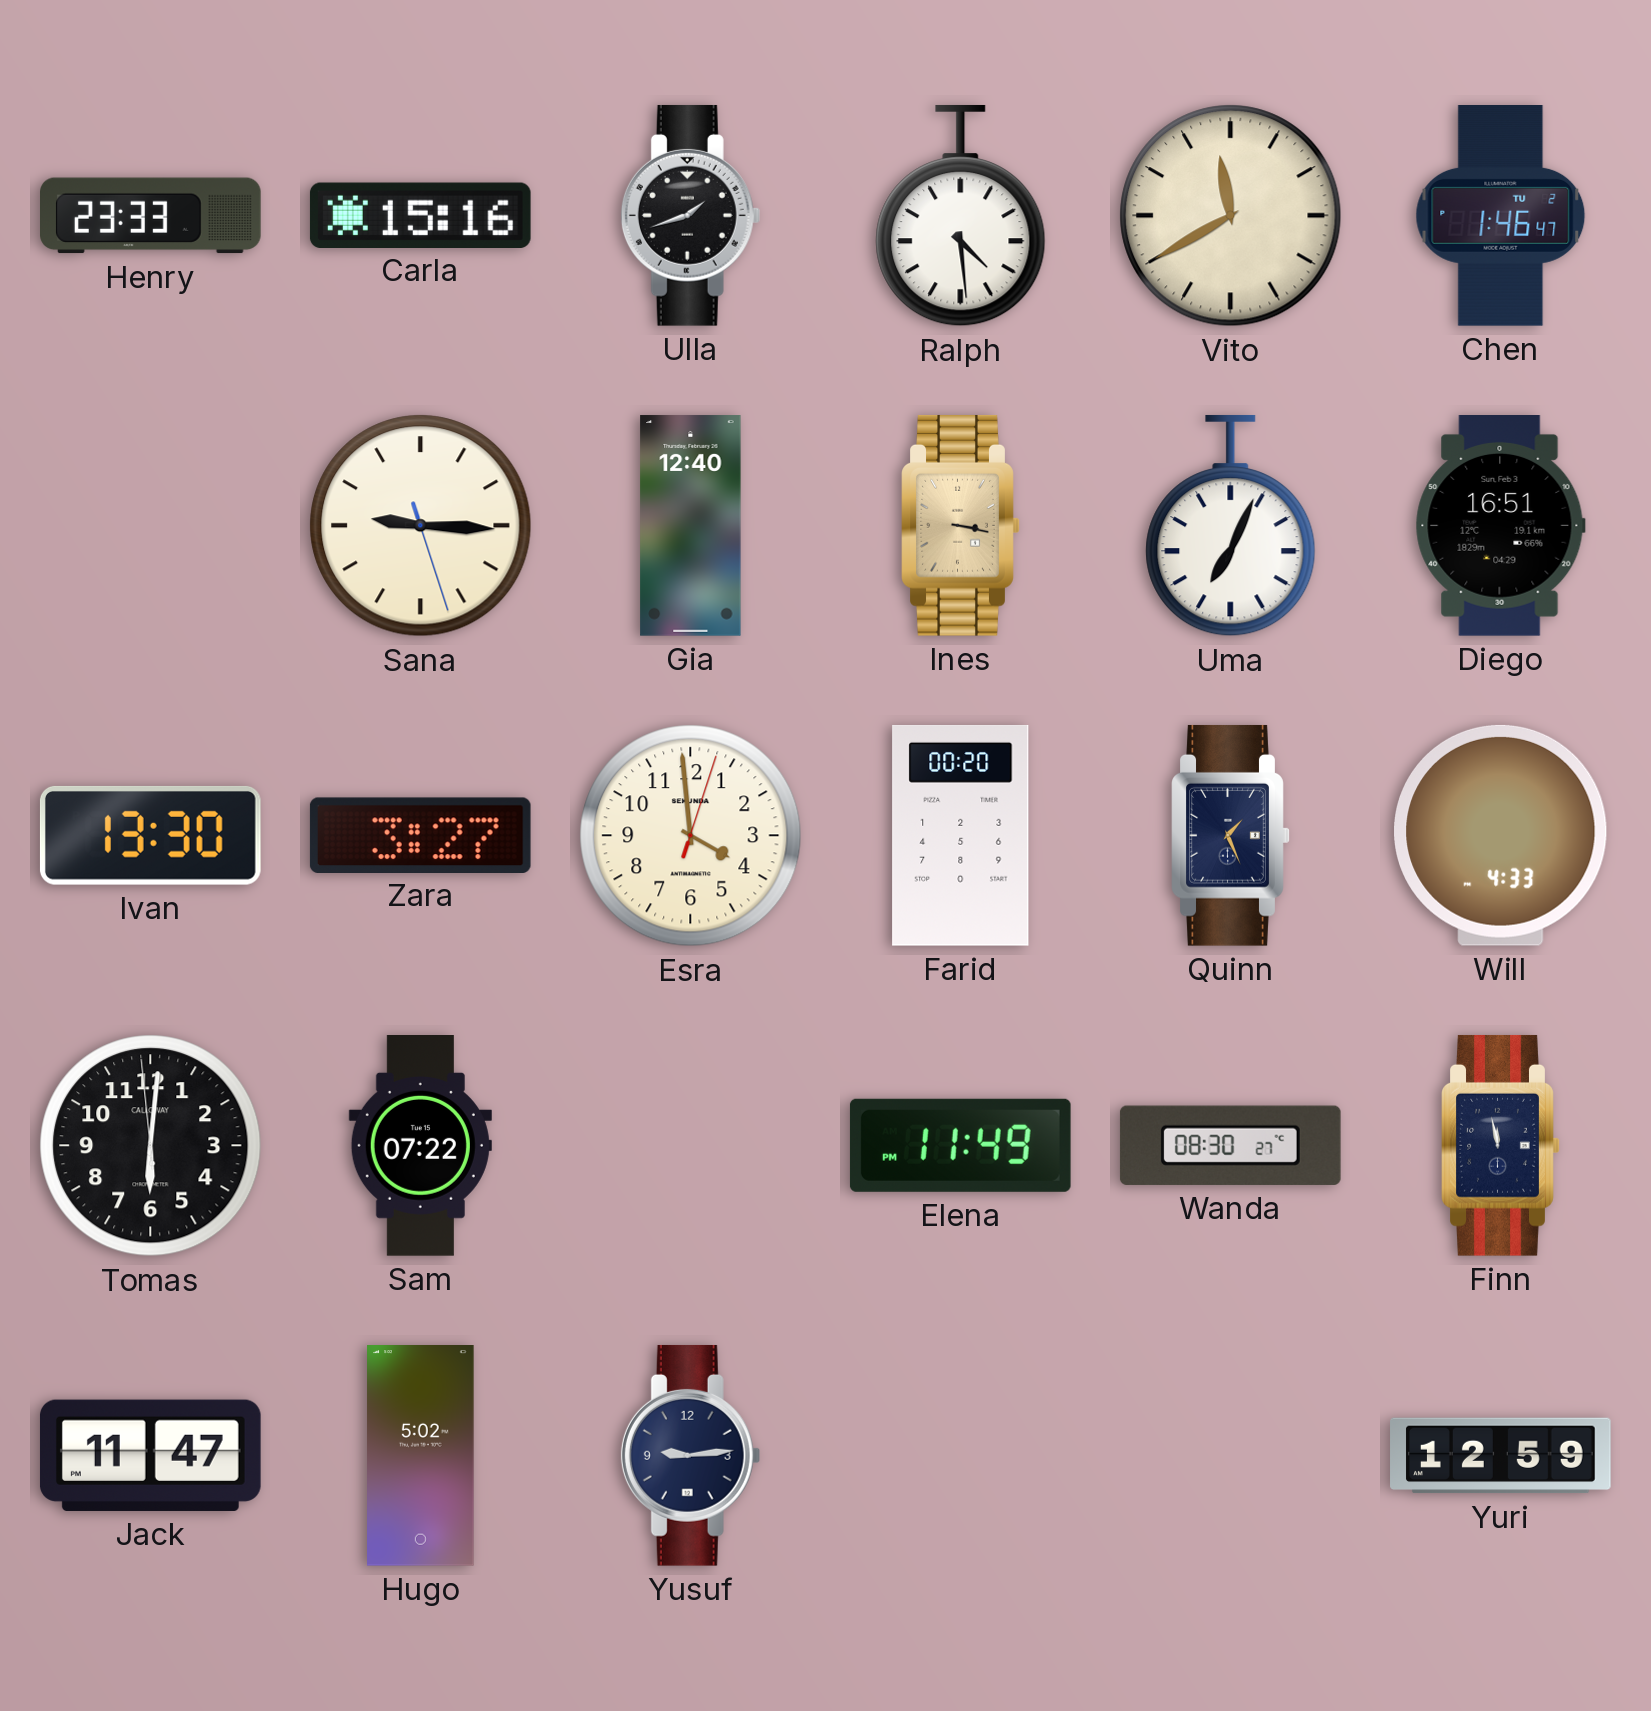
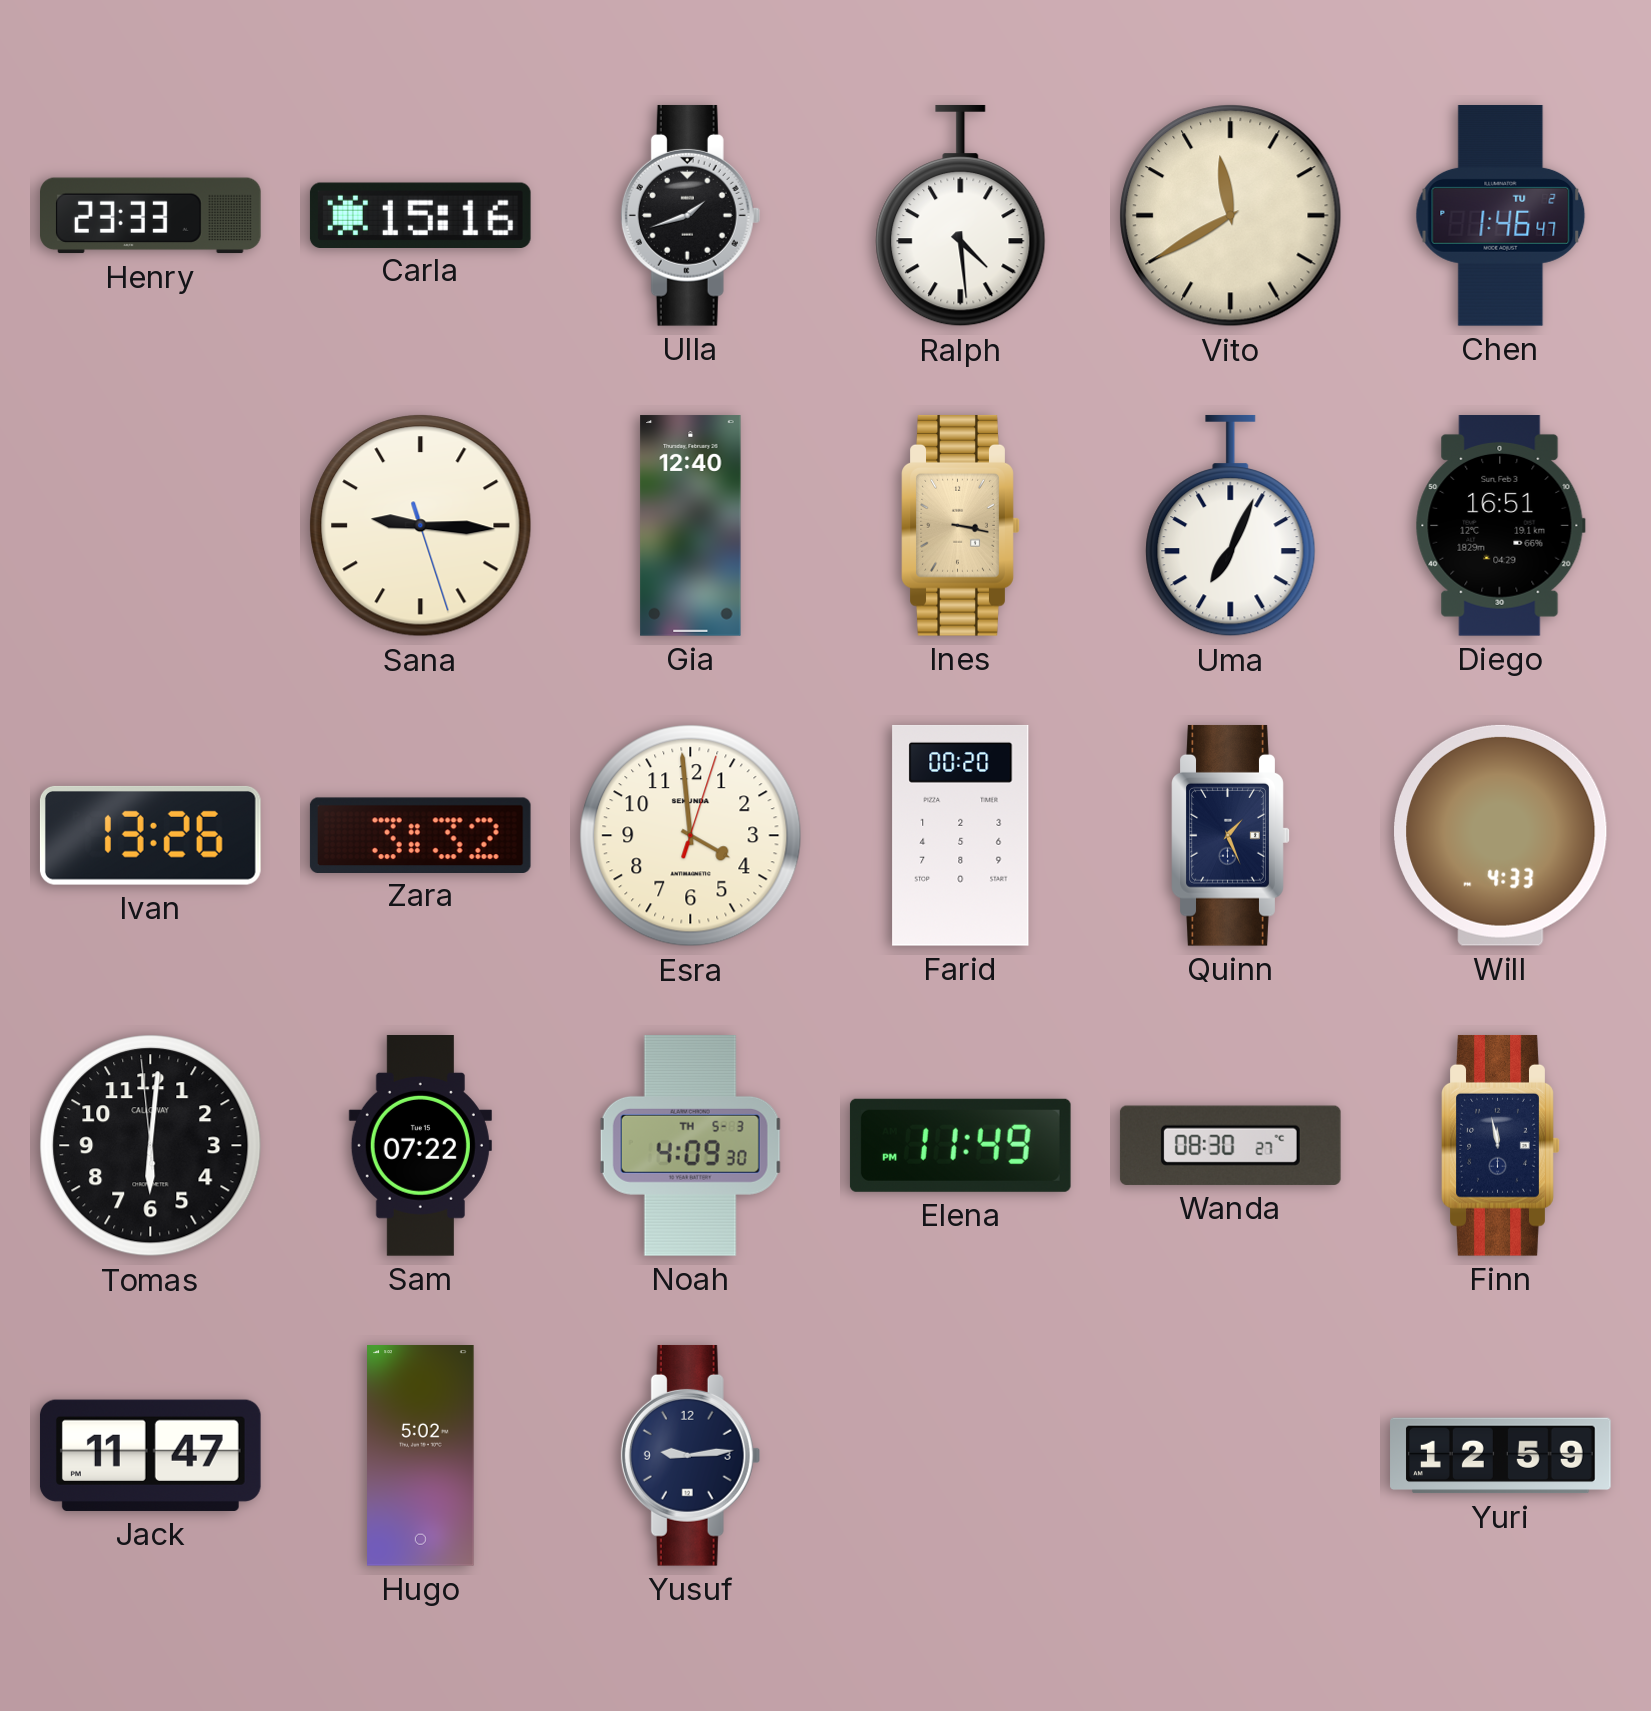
Ivan: 13:30 -> 13:26
Zara: 3:27 -> 3:32
Noah: none -> 4:09
